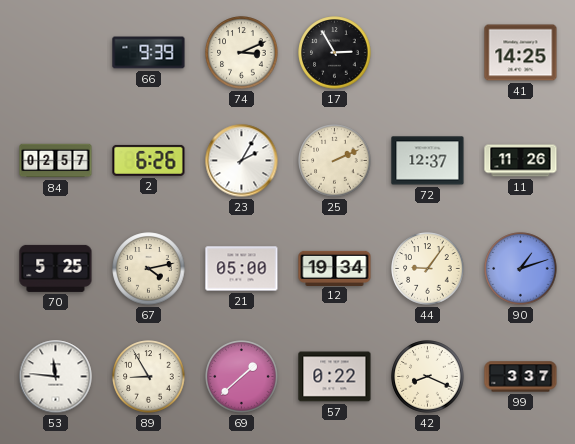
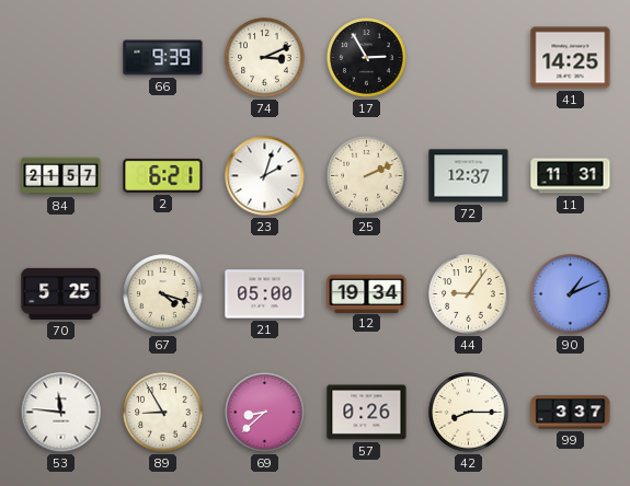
84: 02:57 -> 21:57
2: 6:26 -> 6:21
23: 2:05 -> 2:03
11: 11:26 -> 11:31
67: 4:13 -> 4:18
90: 1:12 -> 1:11
69: 1:38 -> 8:38
57: 0:22 -> 0:26
42: 8:19 -> 8:15
